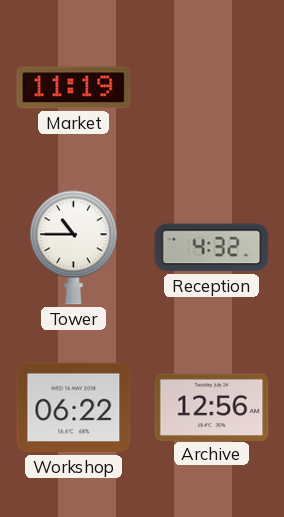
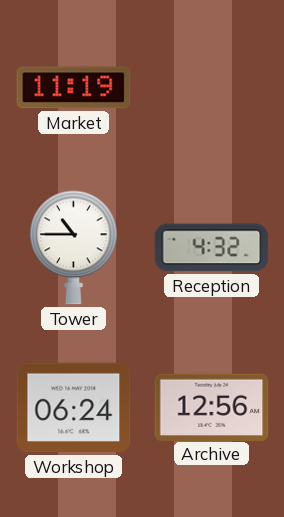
Workshop: 06:22 -> 06:24
